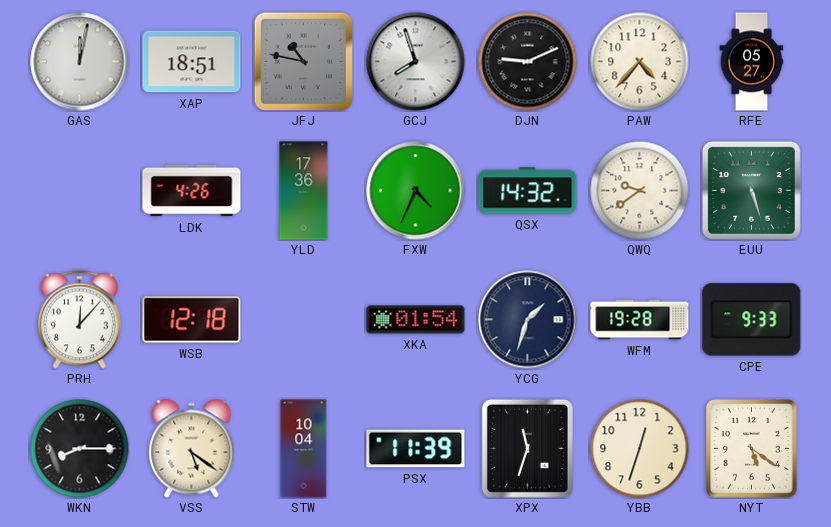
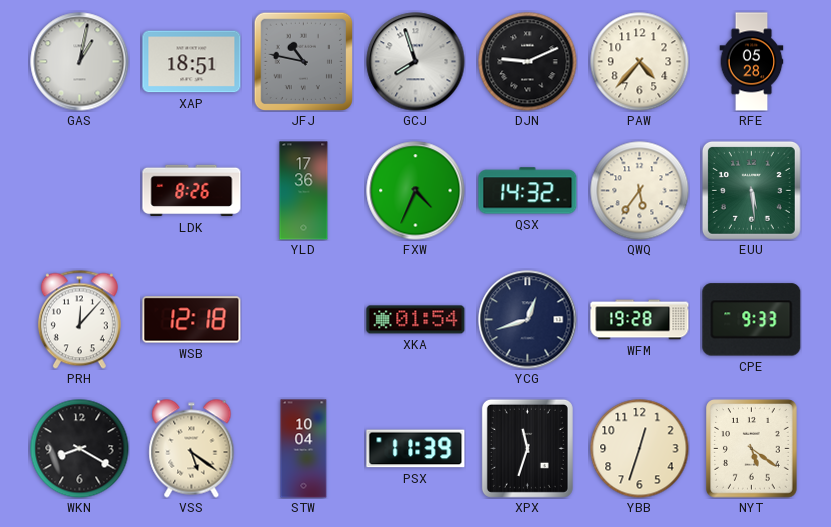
GAS: 12:02 -> 1:02
RFE: 05:27 -> 05:28
LDK: 4:26 -> 8:26
QWQ: 9:39 -> 5:36
EUU: 5:27 -> 5:29
YCG: 1:33 -> 12:42
WKN: 8:15 -> 8:20
